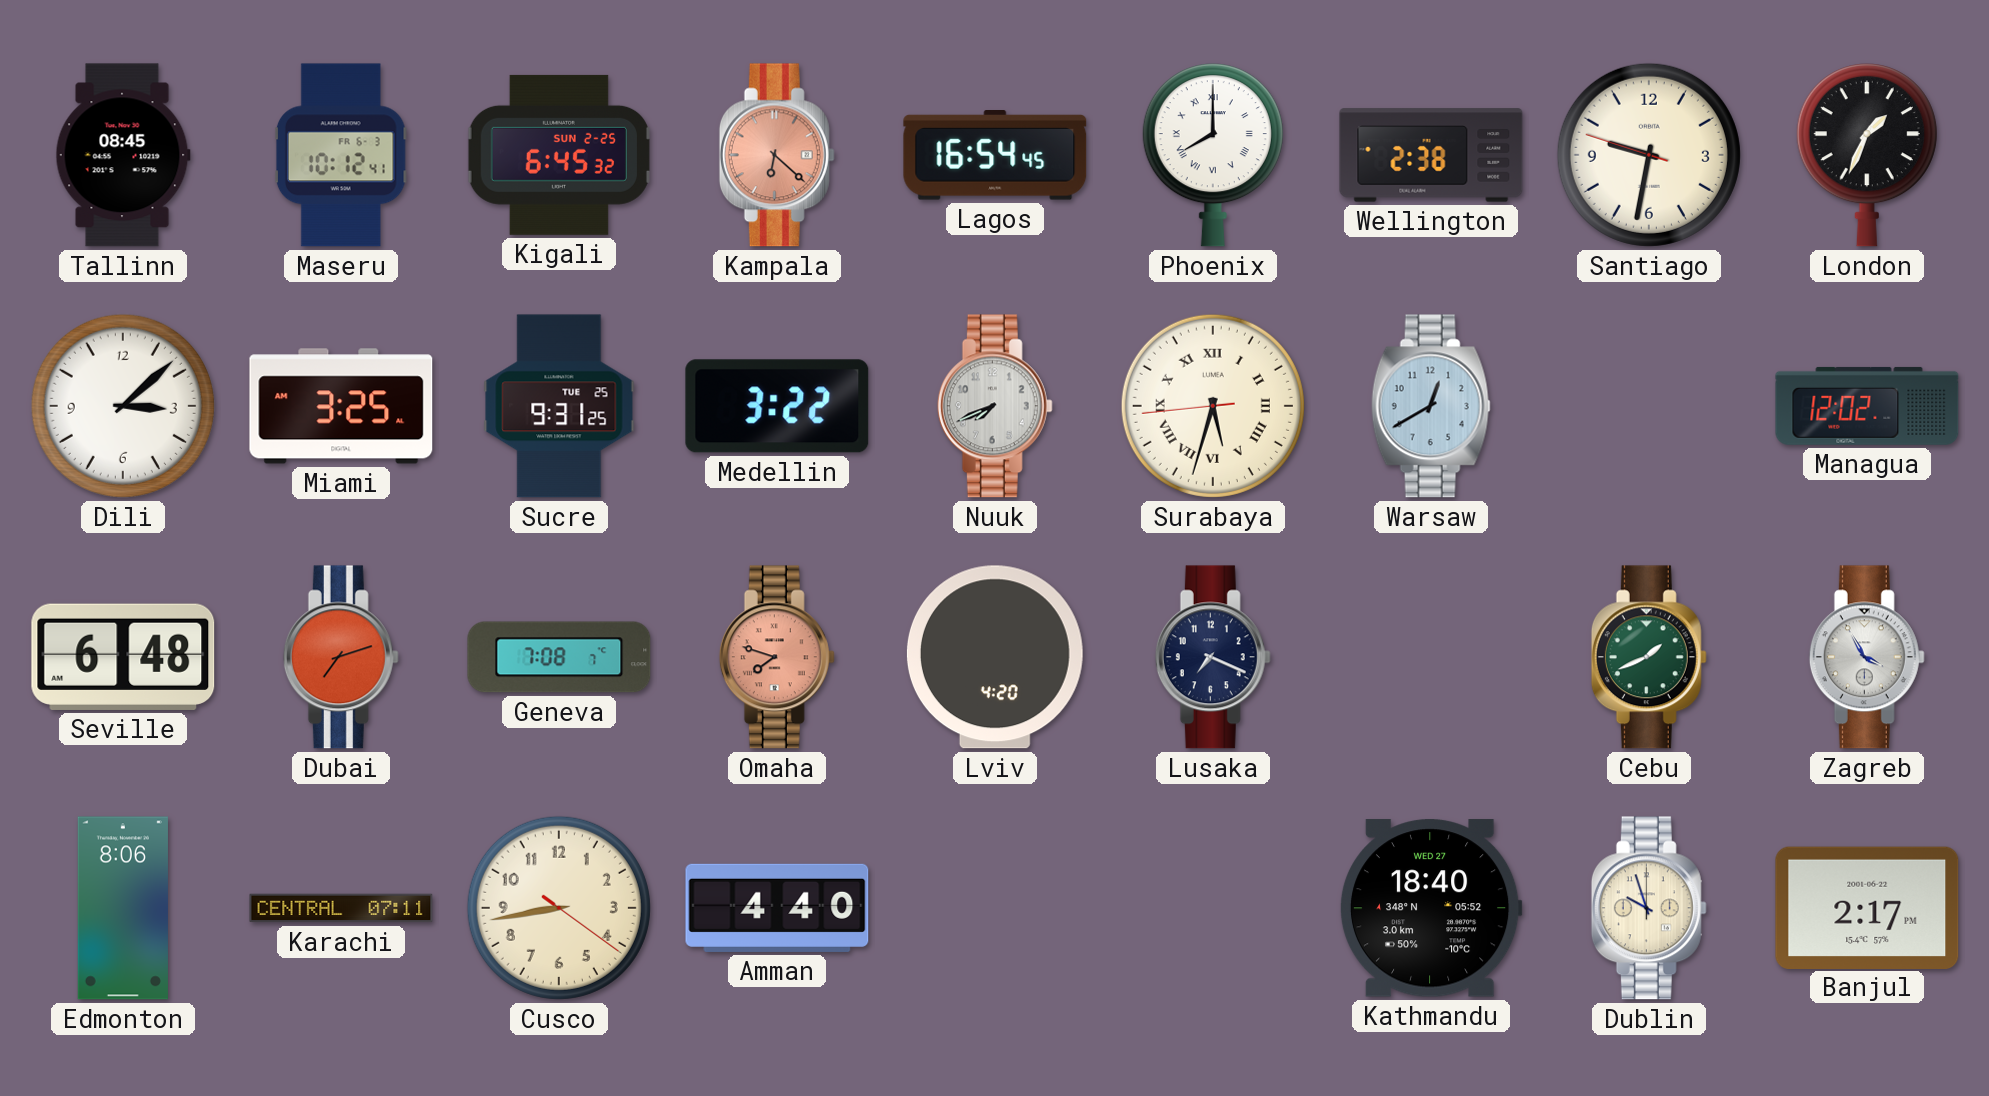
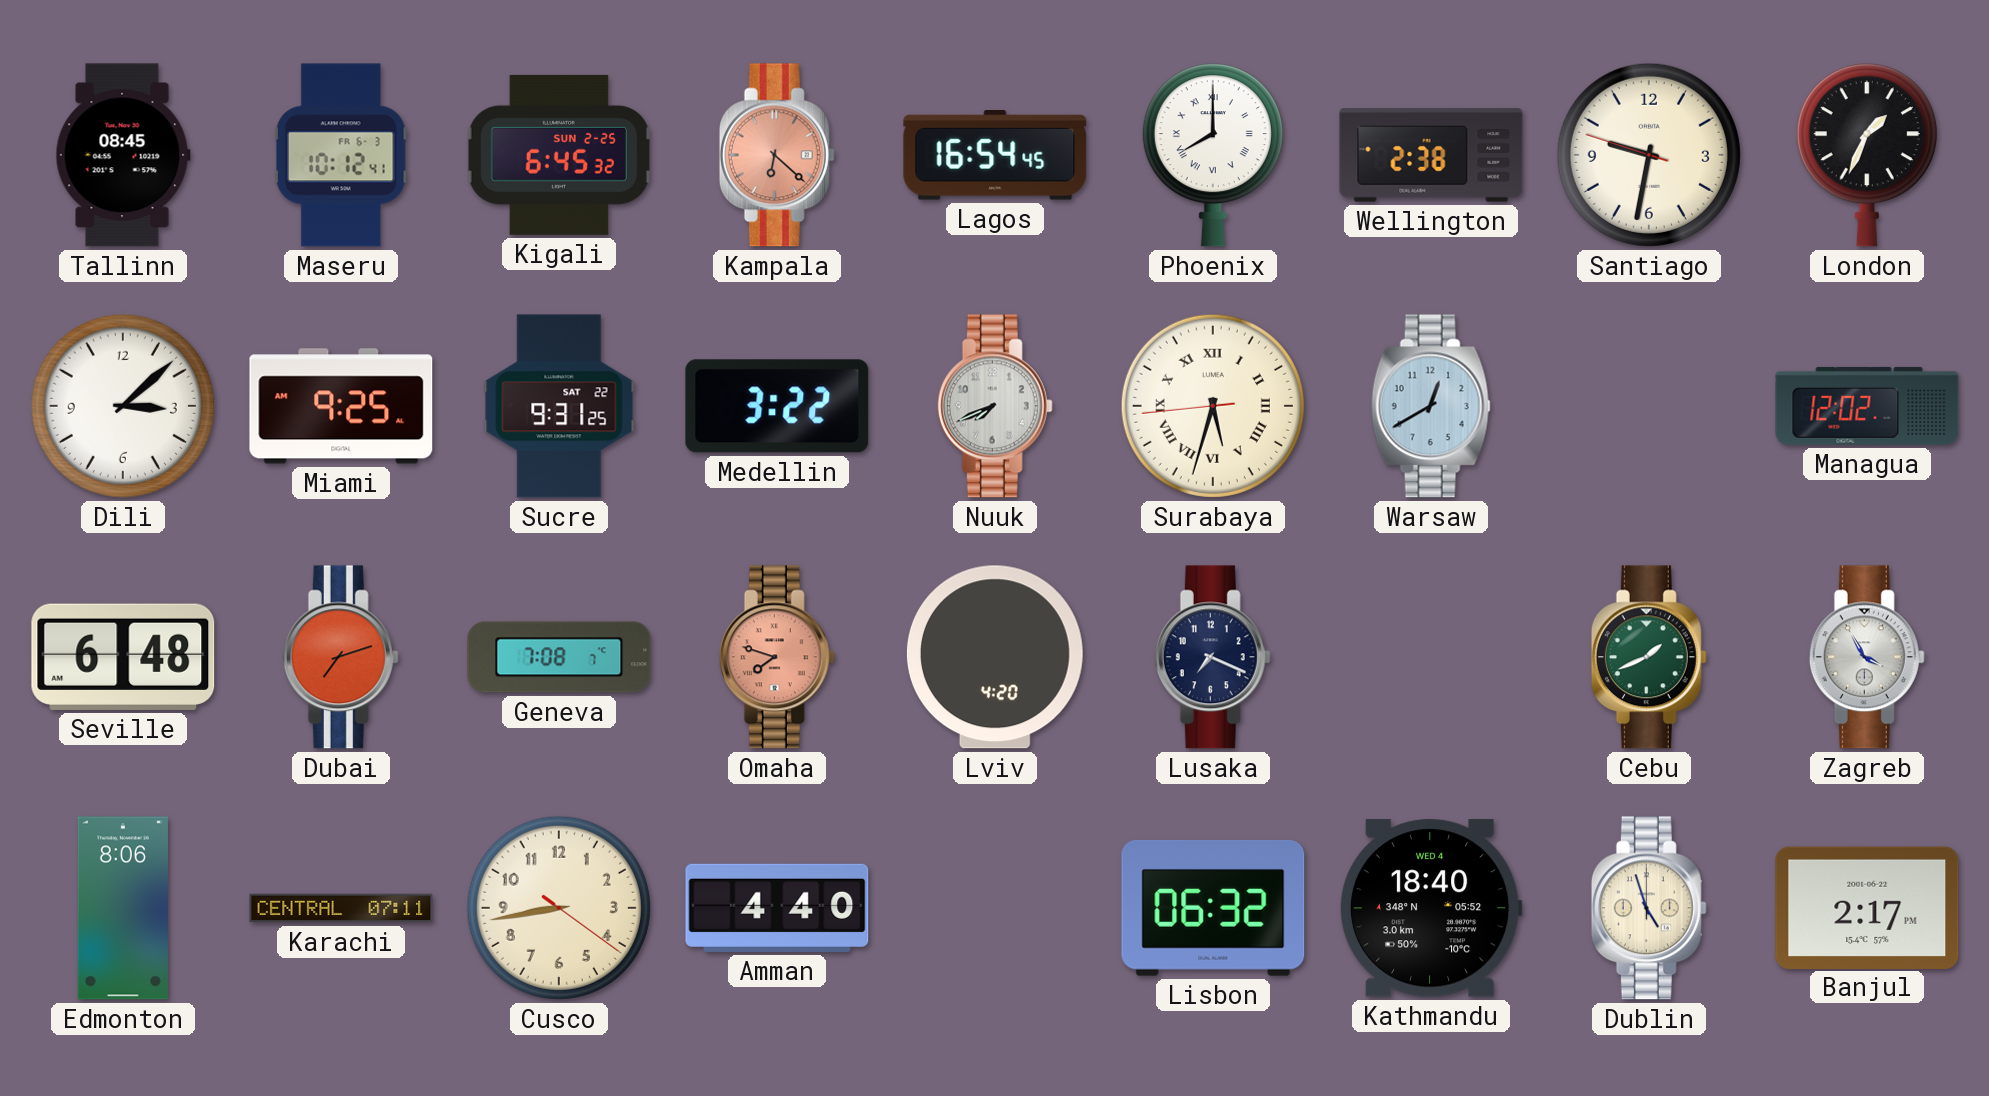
Miami: 3:25 -> 9:25
Sucre date: TUE 25 -> SAT 22
Lisbon: none -> 06:32
Kathmandu date: WED 27 -> WED 4
Dublin: 9:57 -> 4:57
